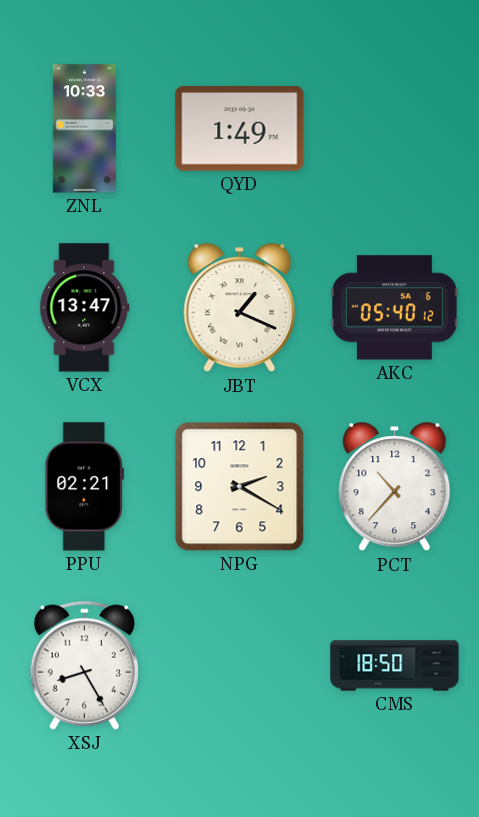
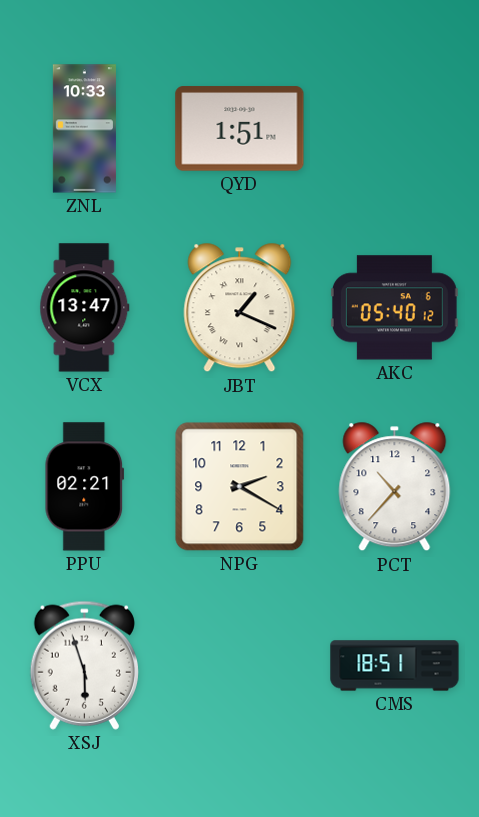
QYD: 1:49 -> 1:51
XSJ: 8:25 -> 5:57
CMS: 18:50 -> 18:51
